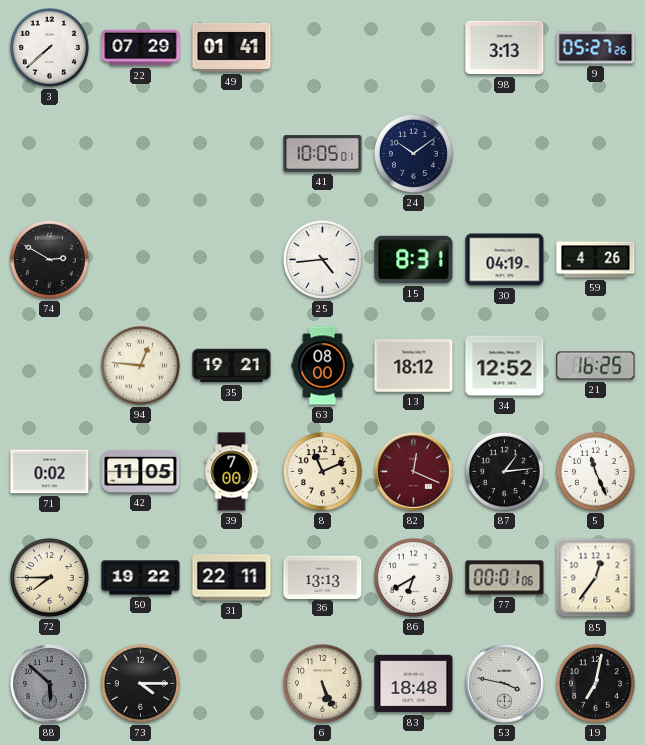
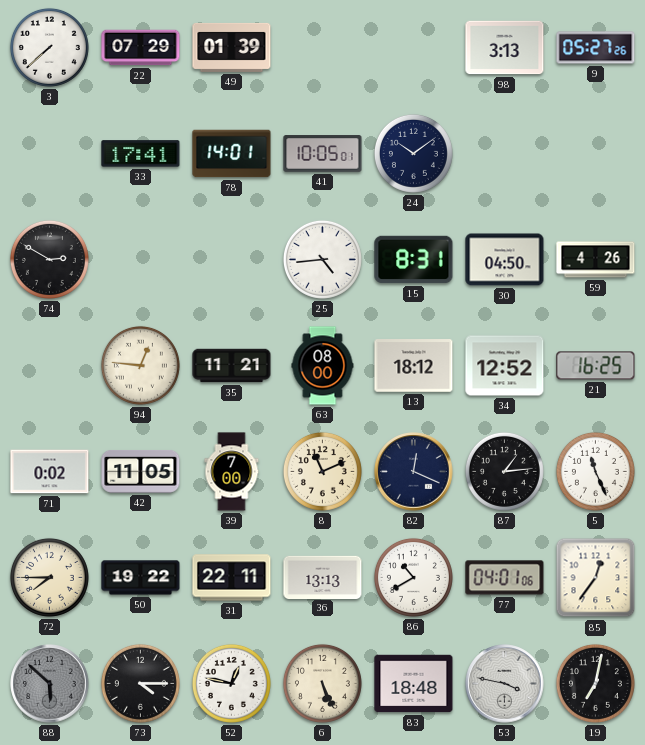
49: 01:41 -> 01:39
33: none -> 17:41
78: none -> 14:01
30: 04:19 -> 04:50
35: 19:21 -> 11:21
82 dial: burgundy -> navy
86: 6:40 -> 10:40
77: 00:01 -> 04:01
52: none -> 12:47
